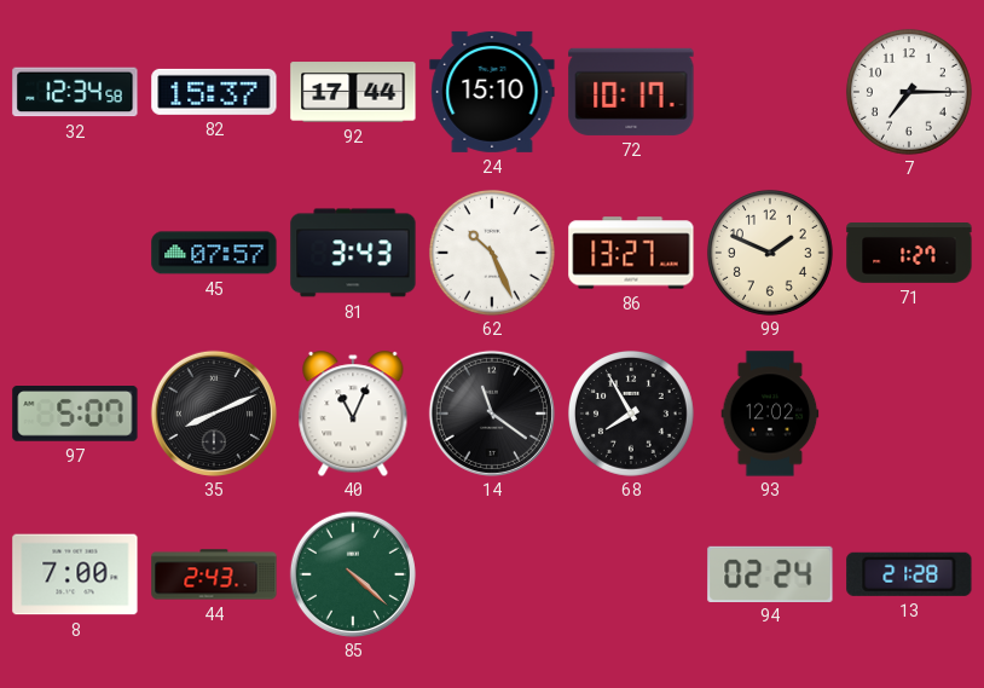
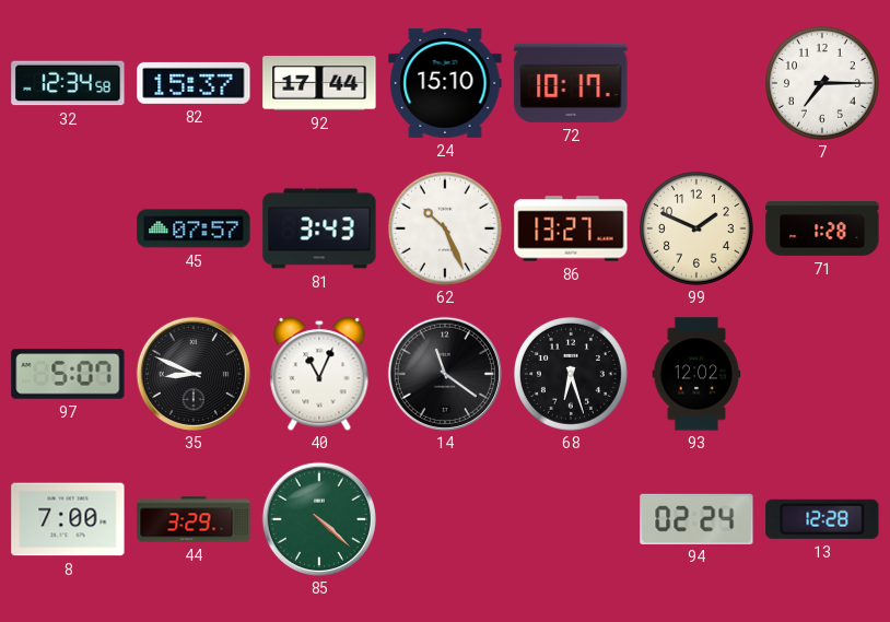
71: 1:27 -> 1:28
35: 8:11 -> 8:49
68: 7:55 -> 6:27
44: 2:43 -> 3:29
13: 21:28 -> 12:28
